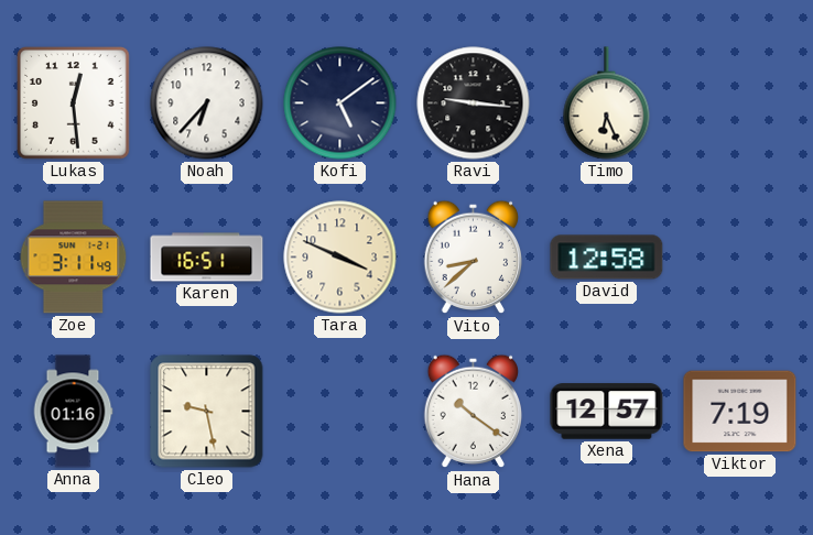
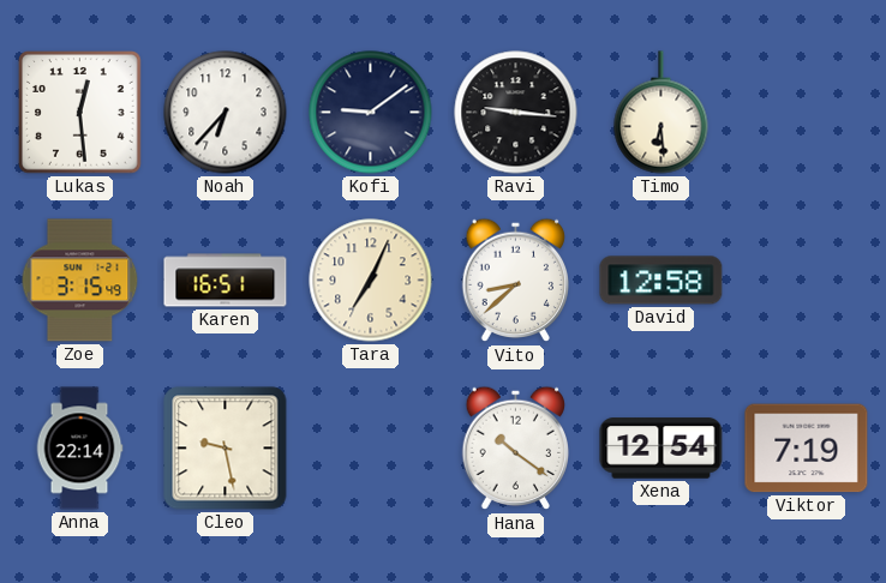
Kofi: 5:09 -> 9:09
Timo: 6:26 -> 6:29
Zoe: 3:11 -> 3:15
Tara: 3:49 -> 7:04
Anna: 01:16 -> 22:14
Xena: 12:57 -> 12:54
